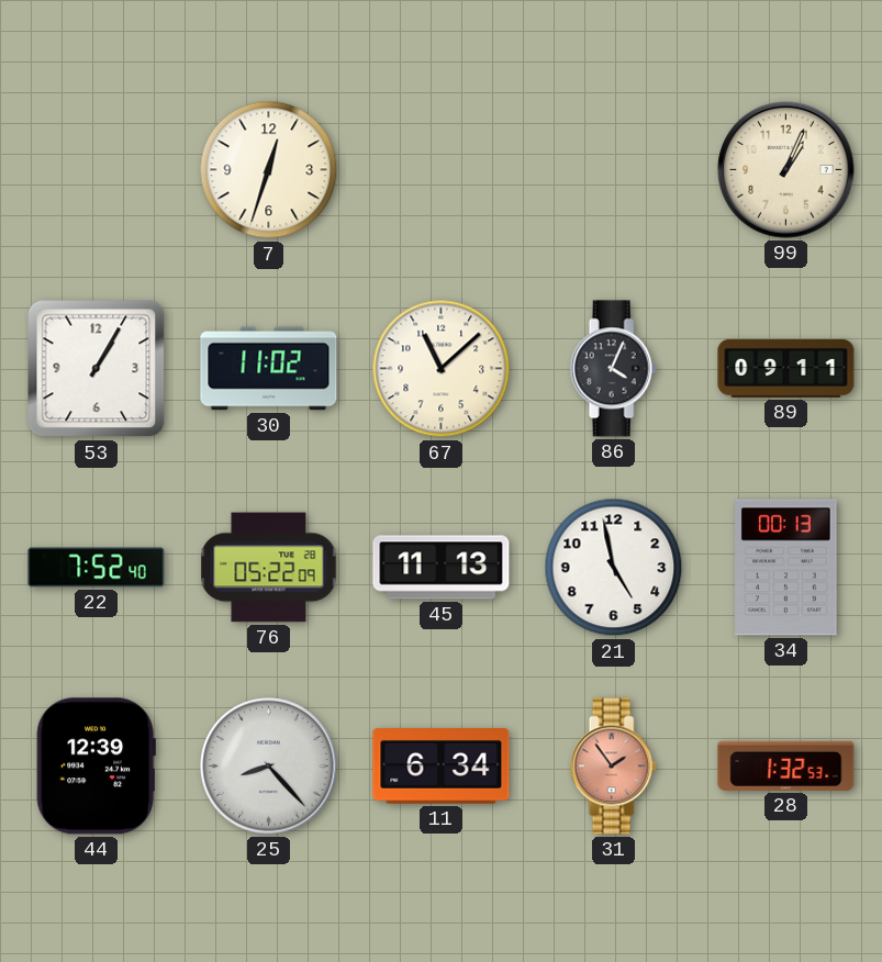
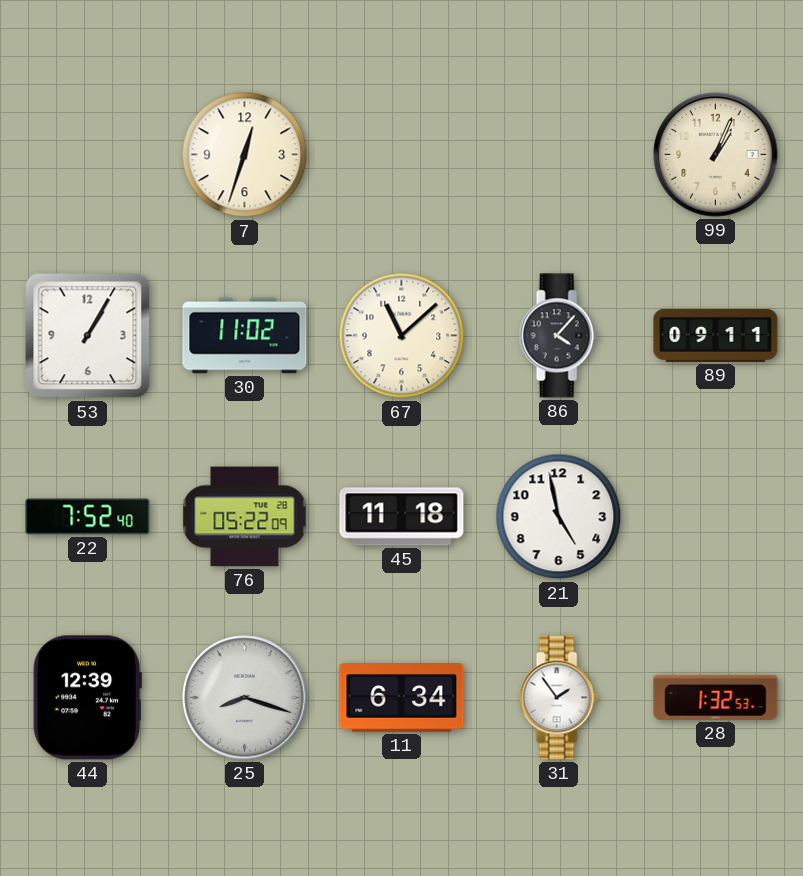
86: 4:04 -> 4:07
45: 11:13 -> 11:18
34: 00:13 -> none
25: 8:23 -> 8:18
31 dial: salmon -> white
